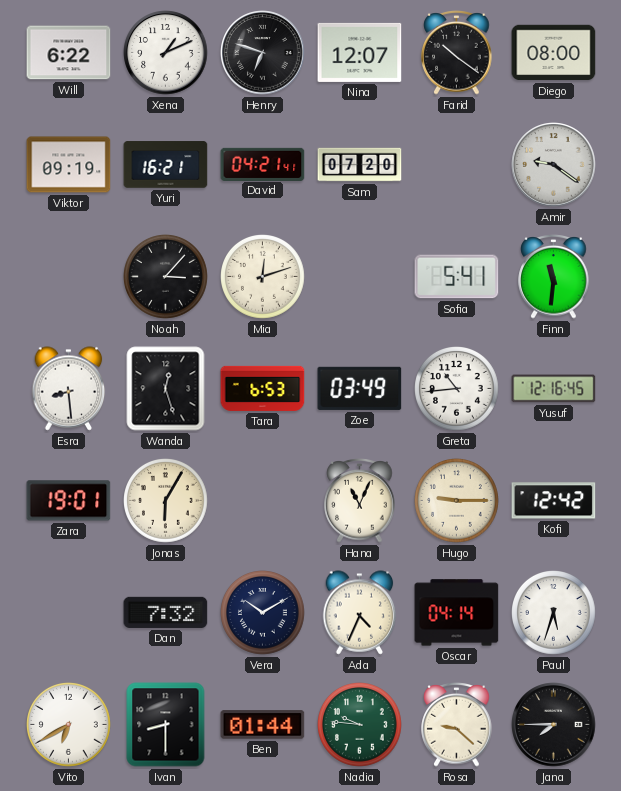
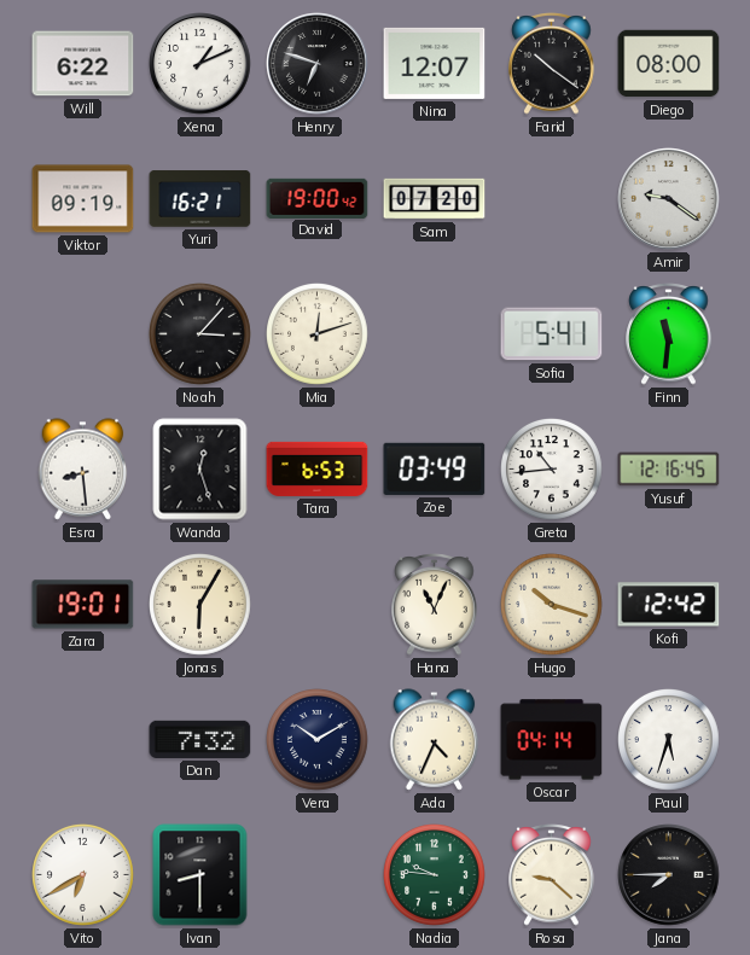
David: 04:21 -> 19:00
Hugo: 9:15 -> 10:18
Ben: 01:44 -> none
